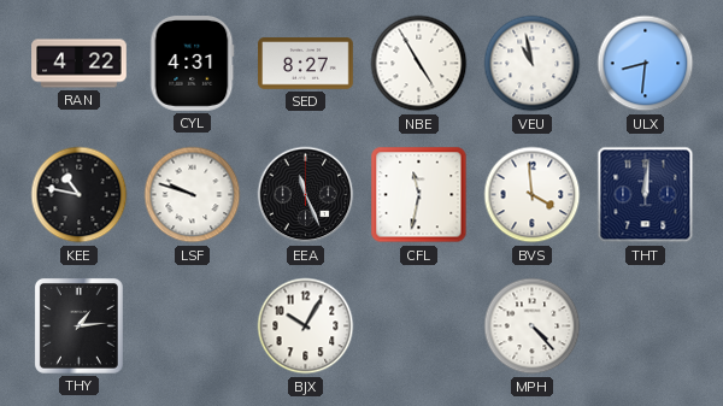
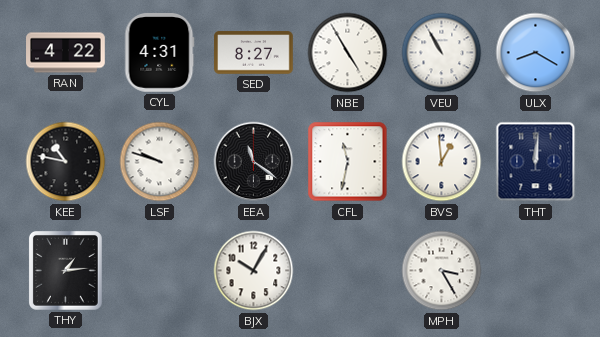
VEU: 10:58 -> 10:55
ULX: 8:31 -> 8:20
EEA: 11:26 -> 11:21
BVS: 3:59 -> 12:59
MPH: 4:23 -> 3:25
